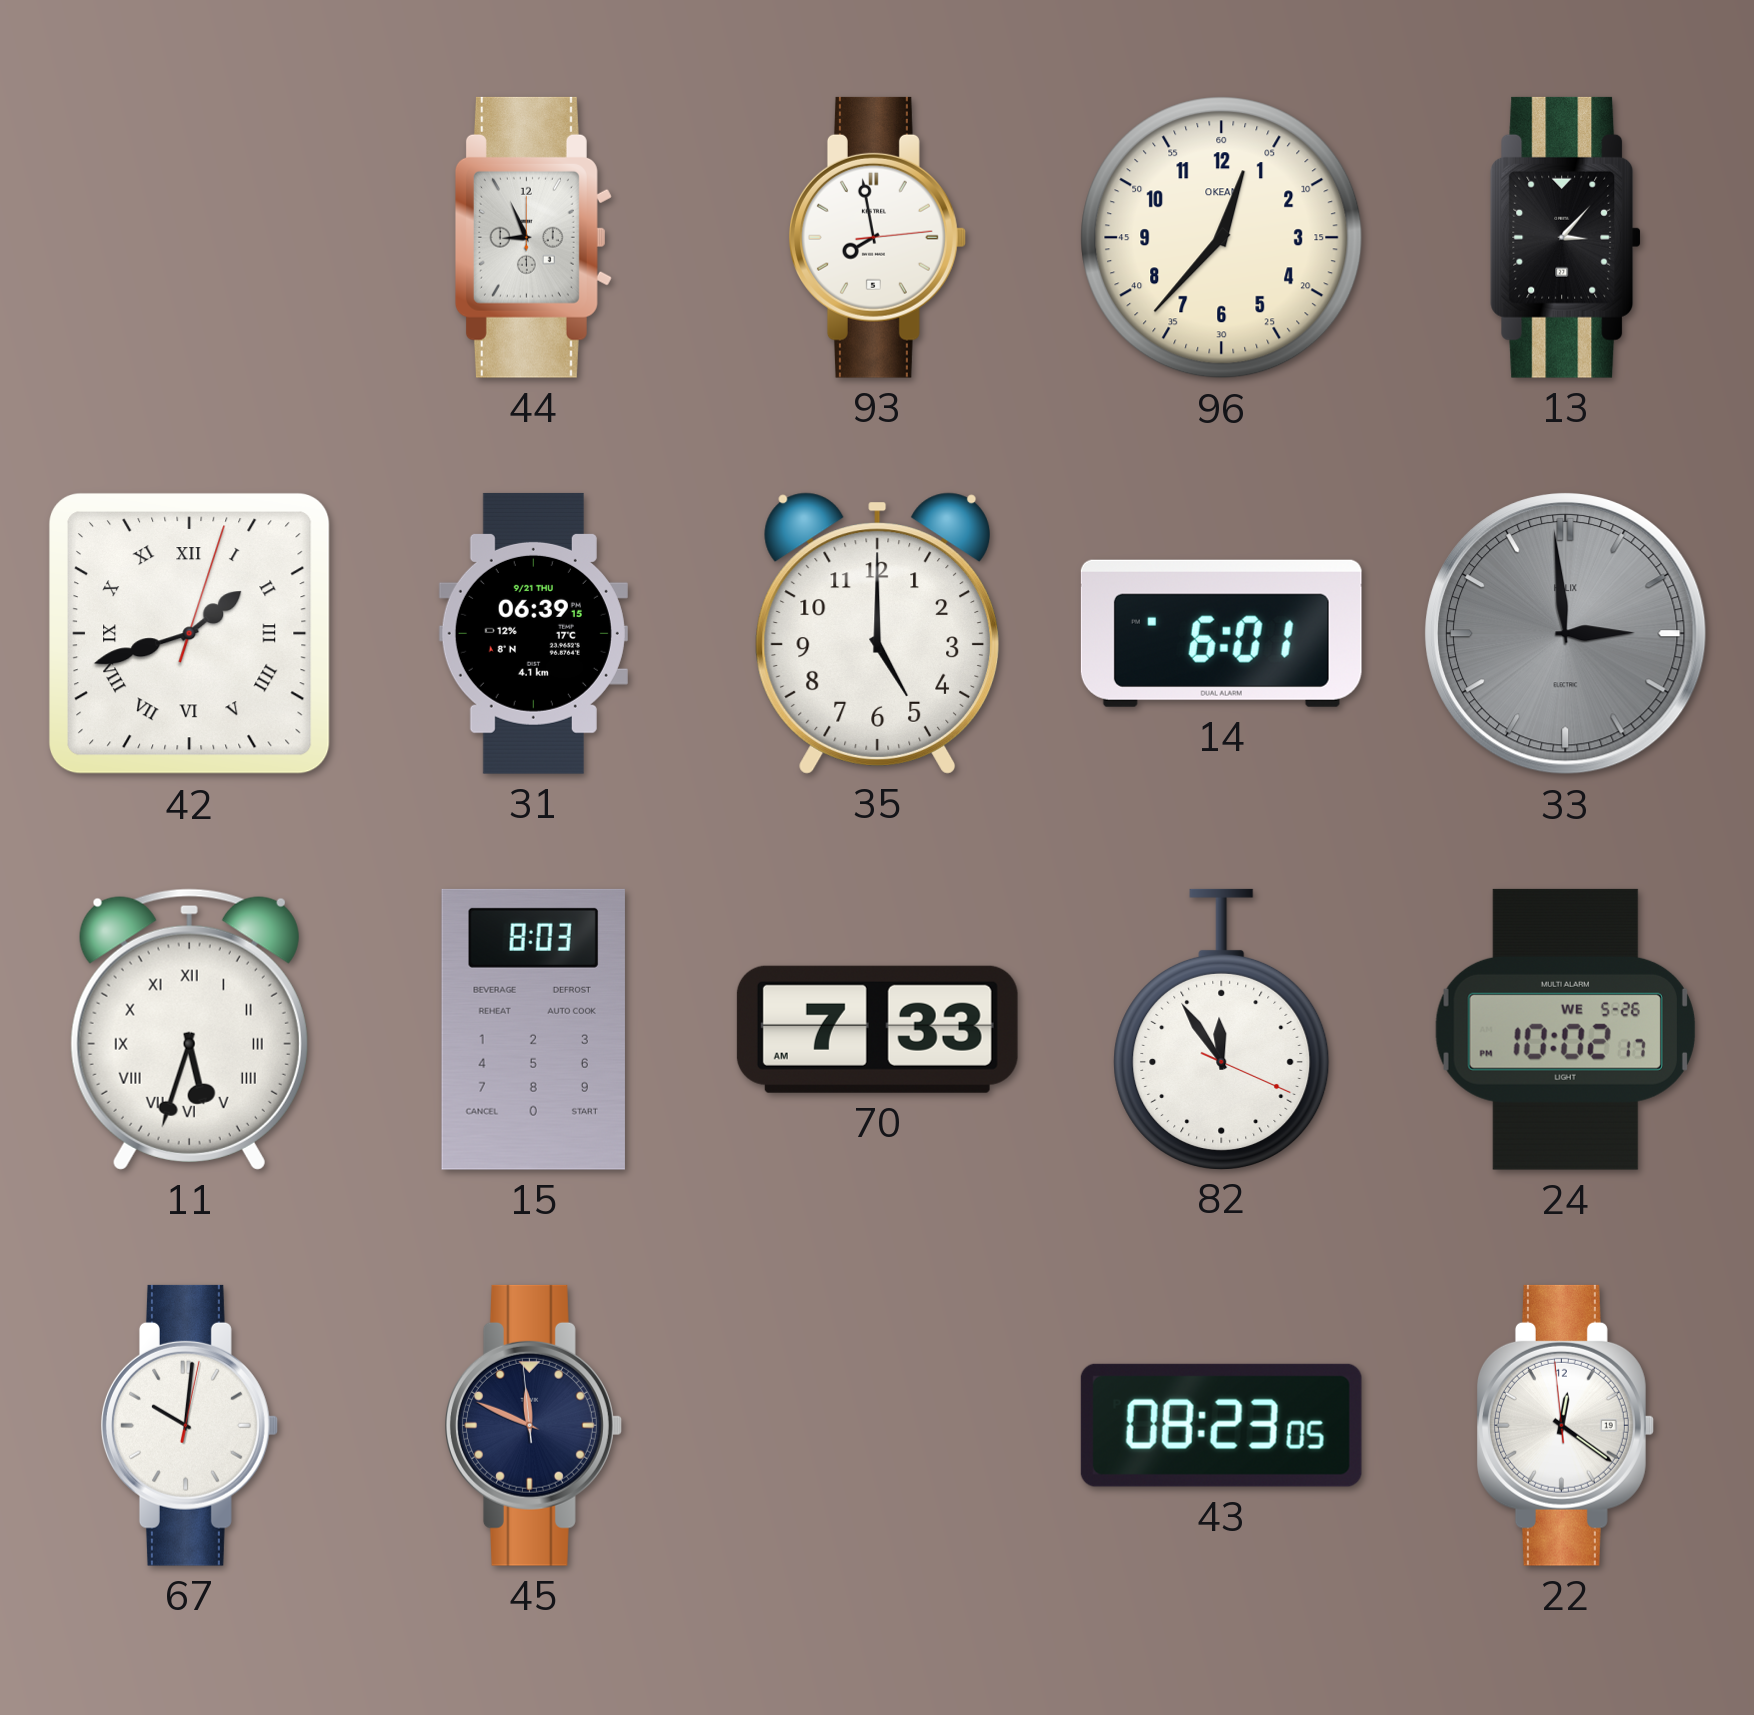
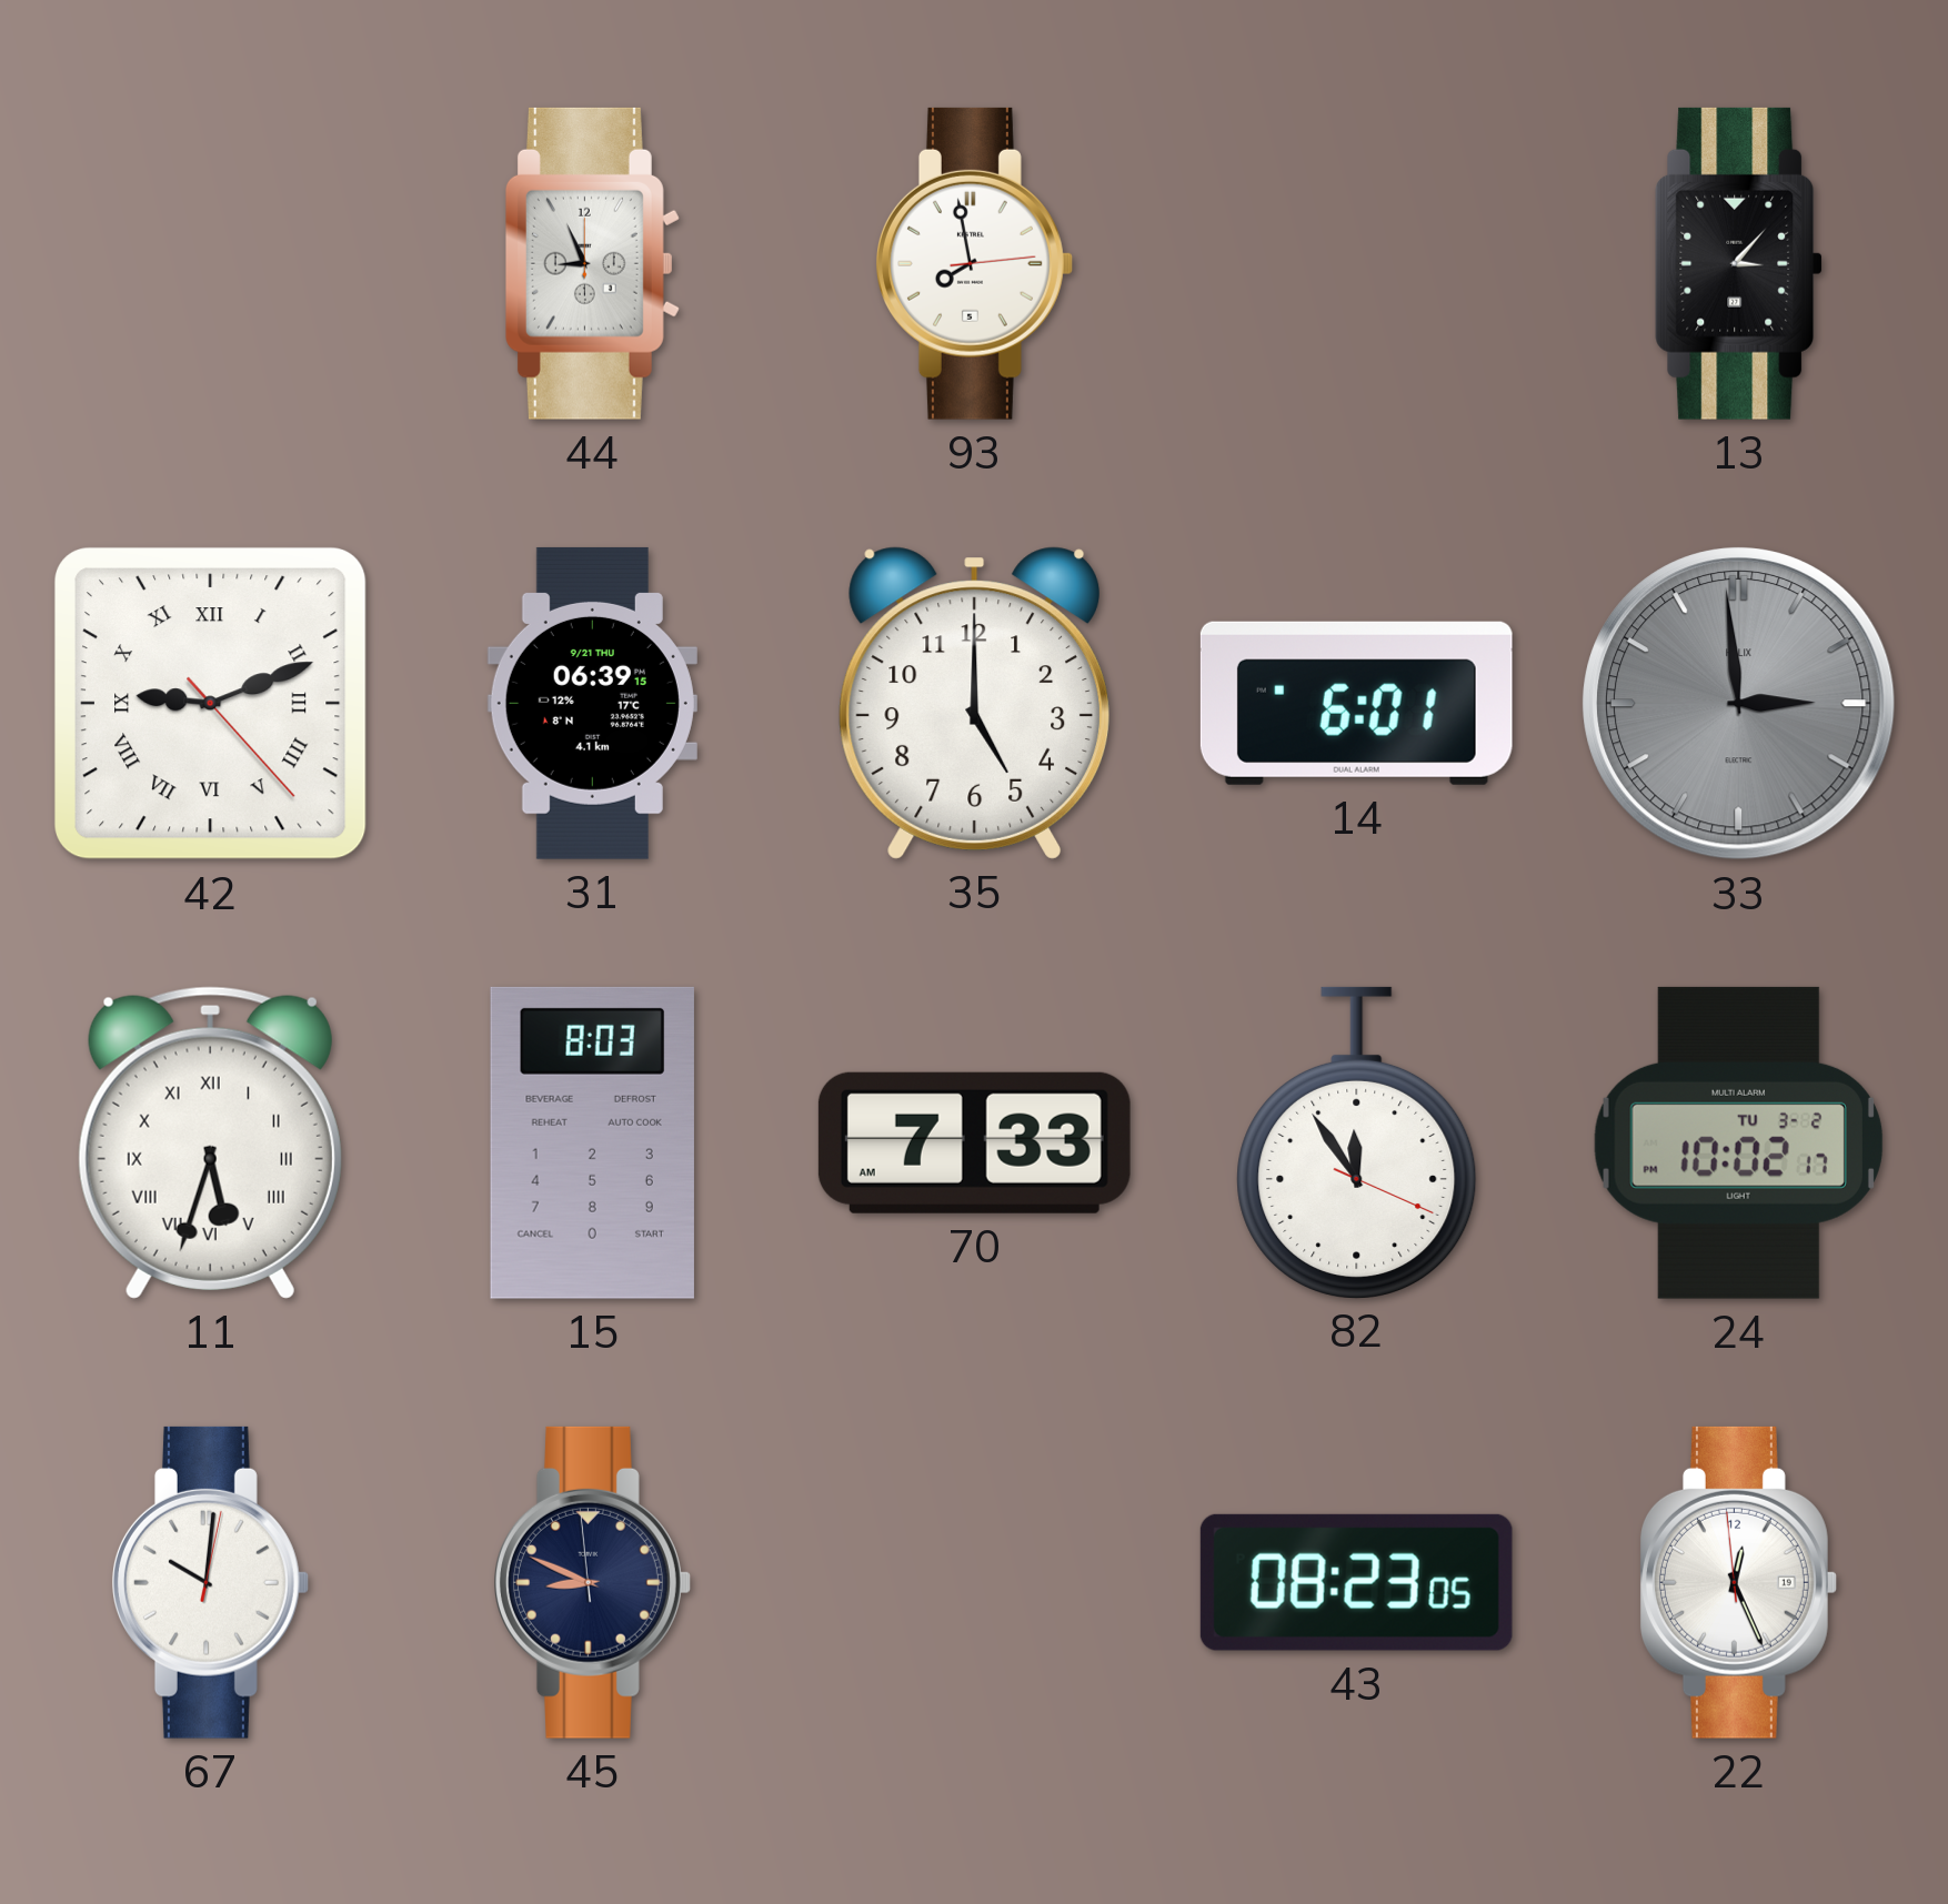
96: 12:37 -> none
42: 1:42 -> 9:11
24 date: WE 5-26 -> TU 3-2
45: 11:48 -> 8:48
22: 12:20 -> 12:25
